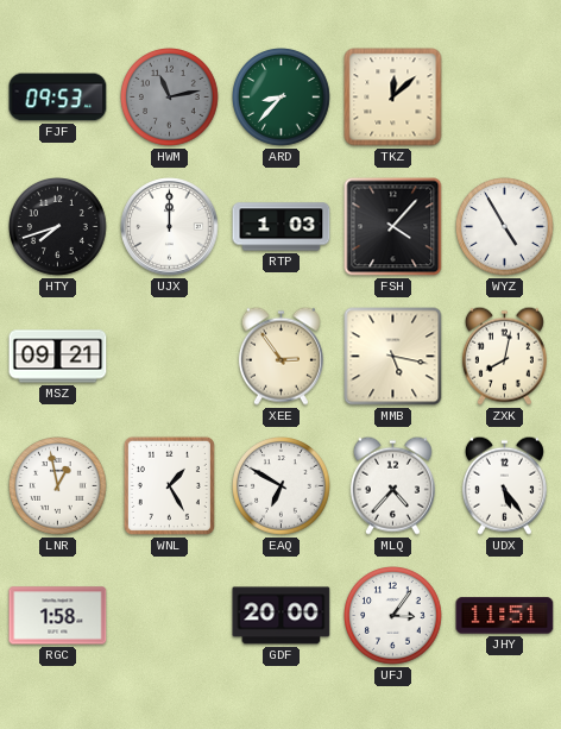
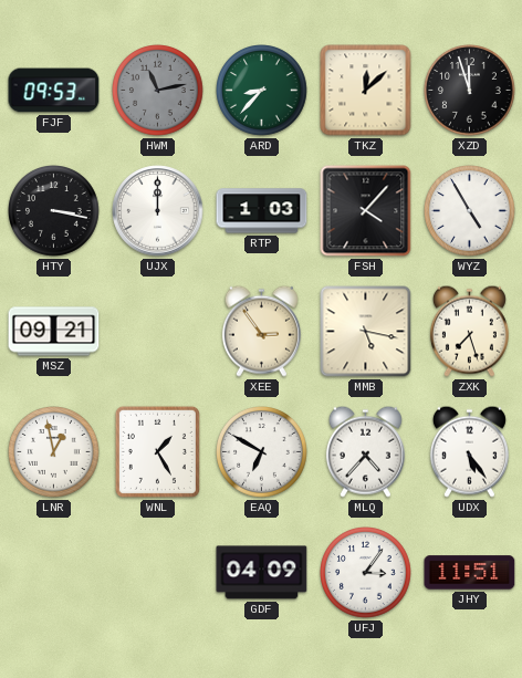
XZD: none -> 11:57
HTY: 7:42 -> 3:17
ZXK: 8:02 -> 7:27
RGC: 1:58 -> none
GDF: 20:00 -> 04:09
